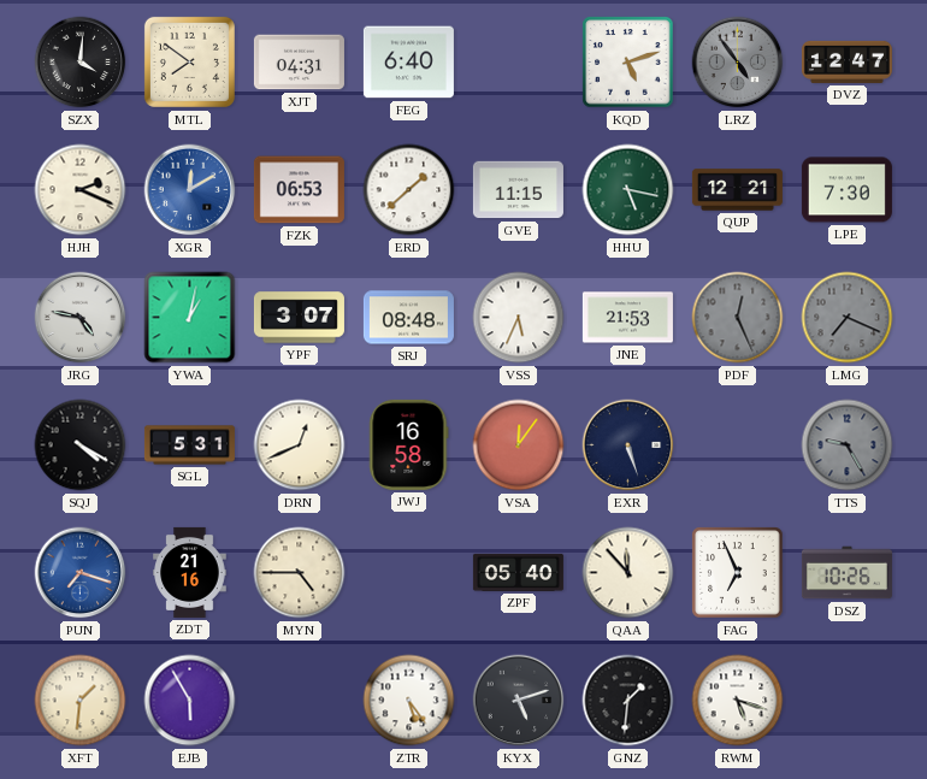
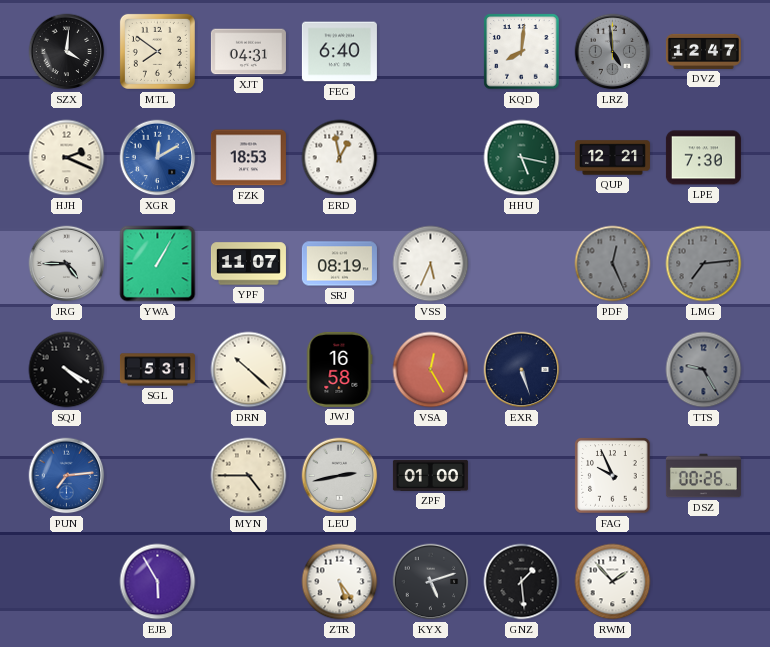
KQD: 5:12 -> 8:01
LRZ: 4:54 -> 4:59
FZK: 06:53 -> 18:53
ERD: 1:38 -> 12:58
GVE: 11:15 -> none
JRG: 4:47 -> 4:45
YWA: 1:02 -> 1:05
YPF: 3:07 -> 11:07
SRJ: 08:48 -> 08:19
JNE: 21:53 -> none
LMG: 7:19 -> 7:14
DRN: 12:41 -> 10:22
VSA: 12:06 -> 12:25
PUN: 7:18 -> 7:14
ZDT: 21:16 -> none
LEU: none -> 2:43
ZPF: 05:40 -> 01:00
QAA: 11:53 -> none
FAG: 6:56 -> 9:56
DSZ: 10:26 -> 00:26
XFT: 1:31 -> none
GNZ: 1:31 -> 1:29
RWM: 5:18 -> 1:53
